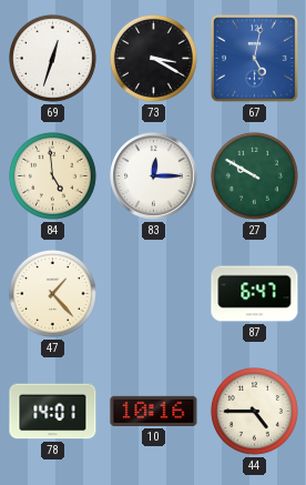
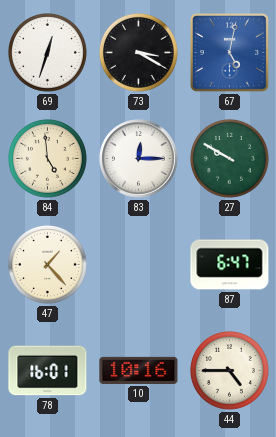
78: 14:01 -> 16:01
